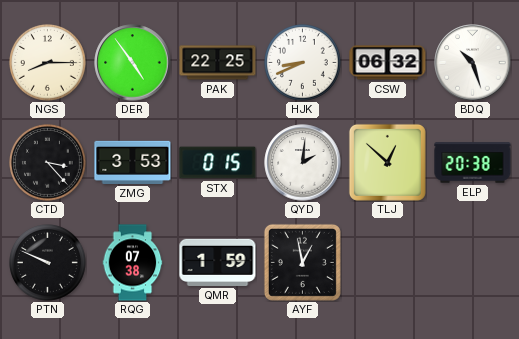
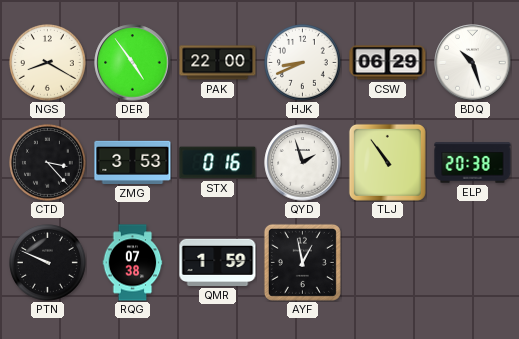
NGS: 8:15 -> 8:20
PAK: 22:25 -> 22:00
CSW: 06:32 -> 06:29
STX: 0:15 -> 0:16
QYD: 2:01 -> 1:57
TLJ: 12:52 -> 10:54
